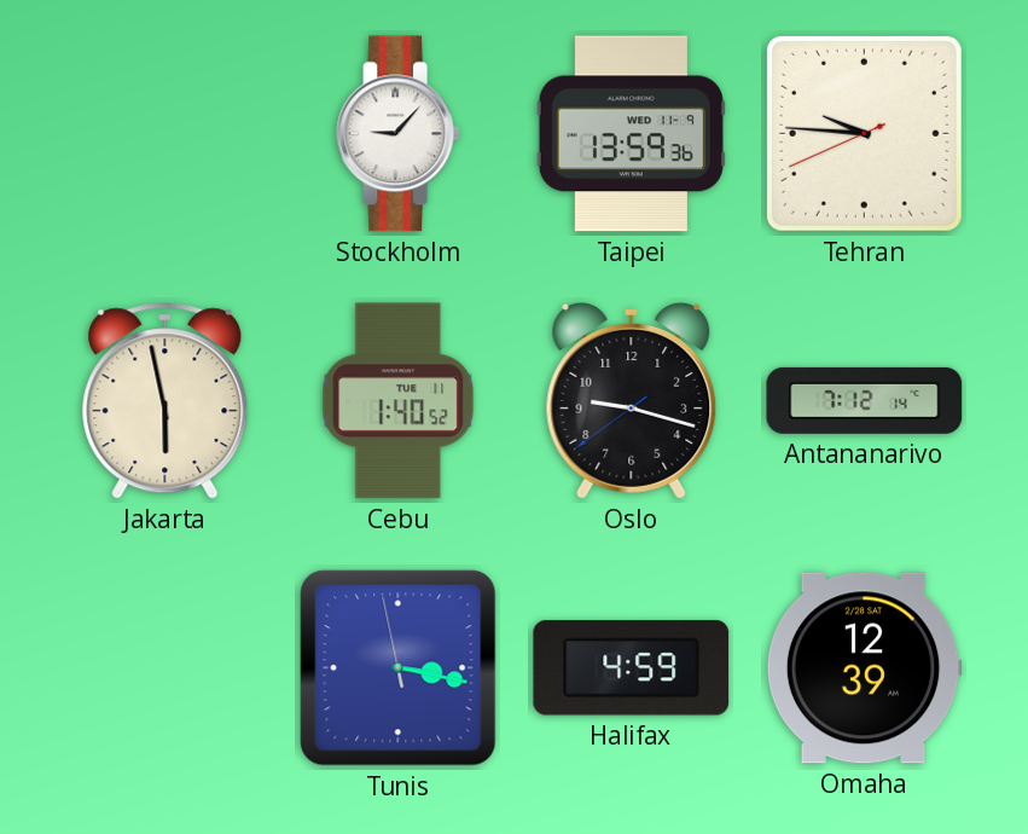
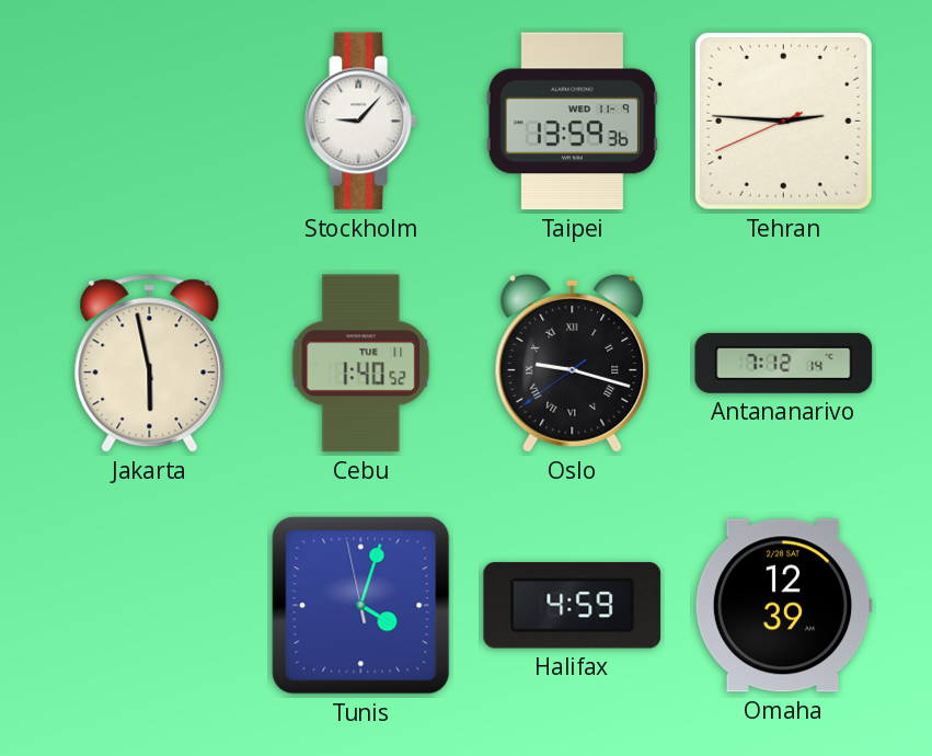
Tehran: 9:45 -> 2:45
Oslo numerals: Arabic -> Roman
Tunis: 3:16 -> 4:02
